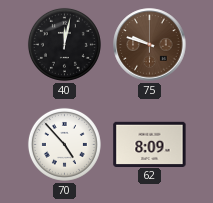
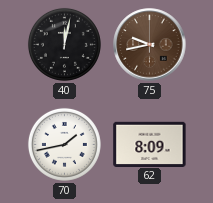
75: 9:48 -> 9:43
70: 4:53 -> 1:43
